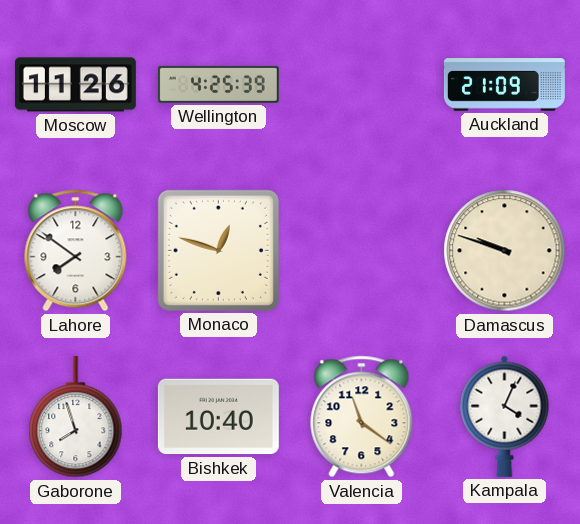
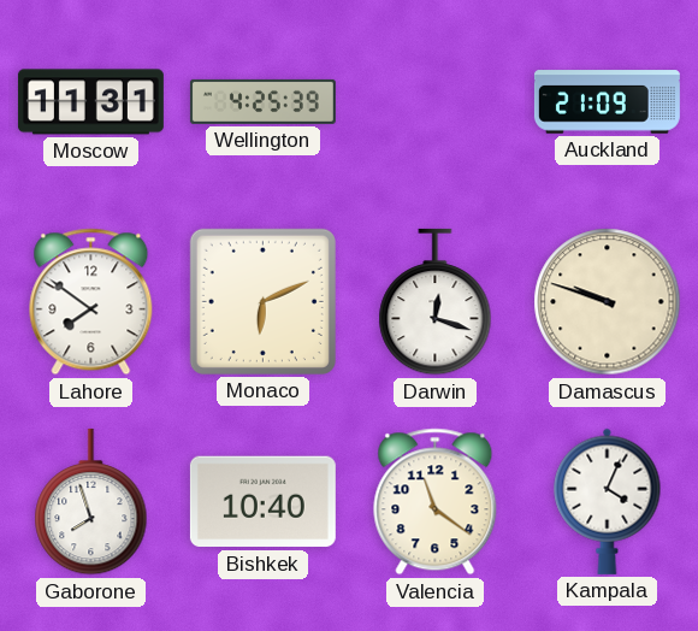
Moscow: 11:26 -> 11:31
Monaco: 12:48 -> 6:11
Darwin: none -> 12:18
